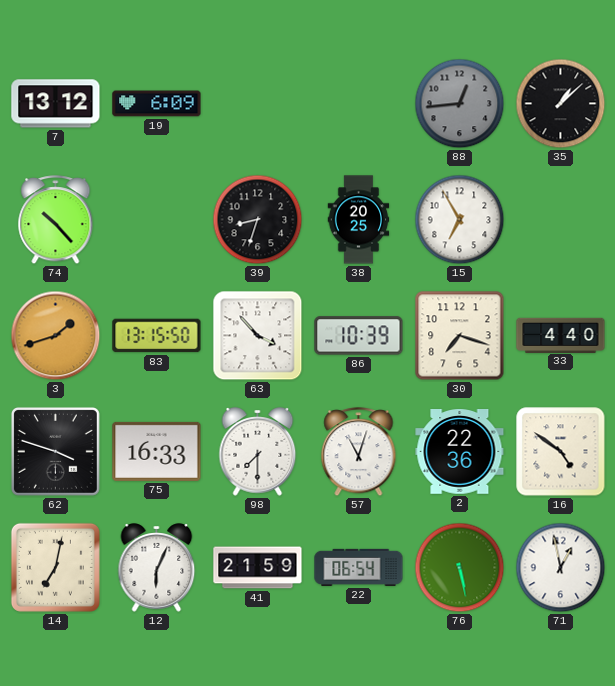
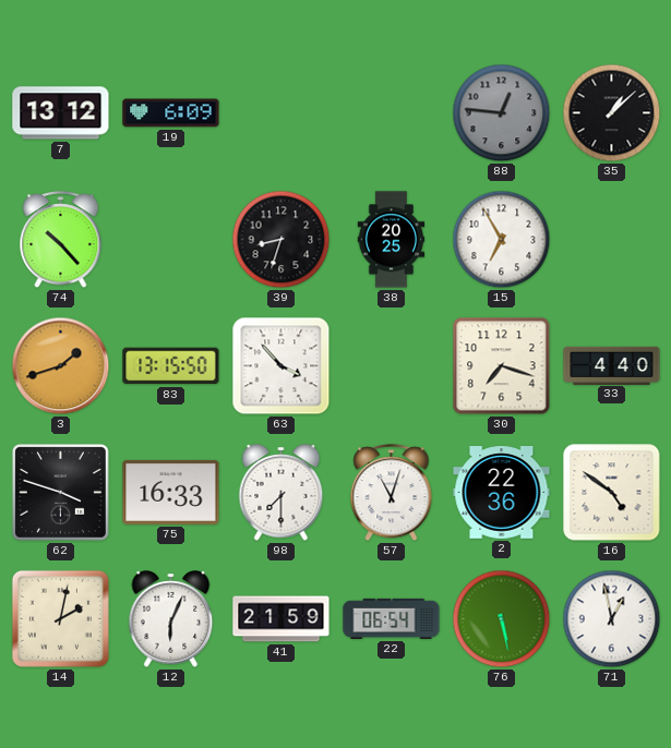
88: 12:44 -> 12:46
86: 10:39 -> none
14: 7:02 -> 2:02
